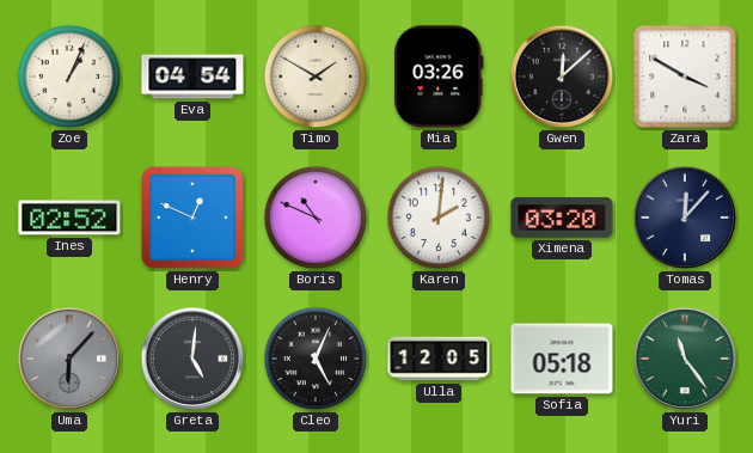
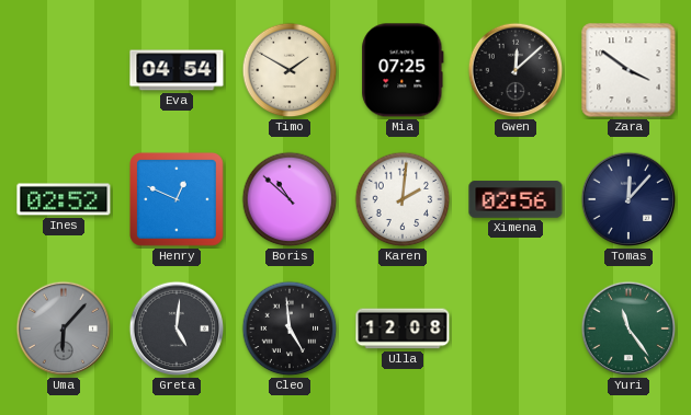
Zoe: 1:04 -> none
Mia: 03:26 -> 07:25
Zara: 3:50 -> 3:51
Boris: 10:49 -> 10:52
Ximena: 03:20 -> 02:56
Cleo: 5:04 -> 4:59
Ulla: 12:05 -> 12:08
Sofia: 05:18 -> none
